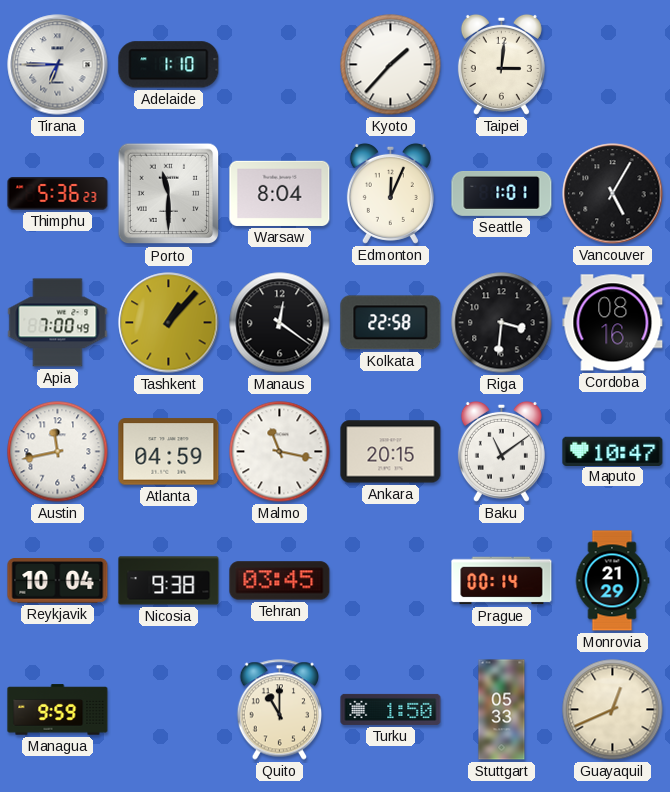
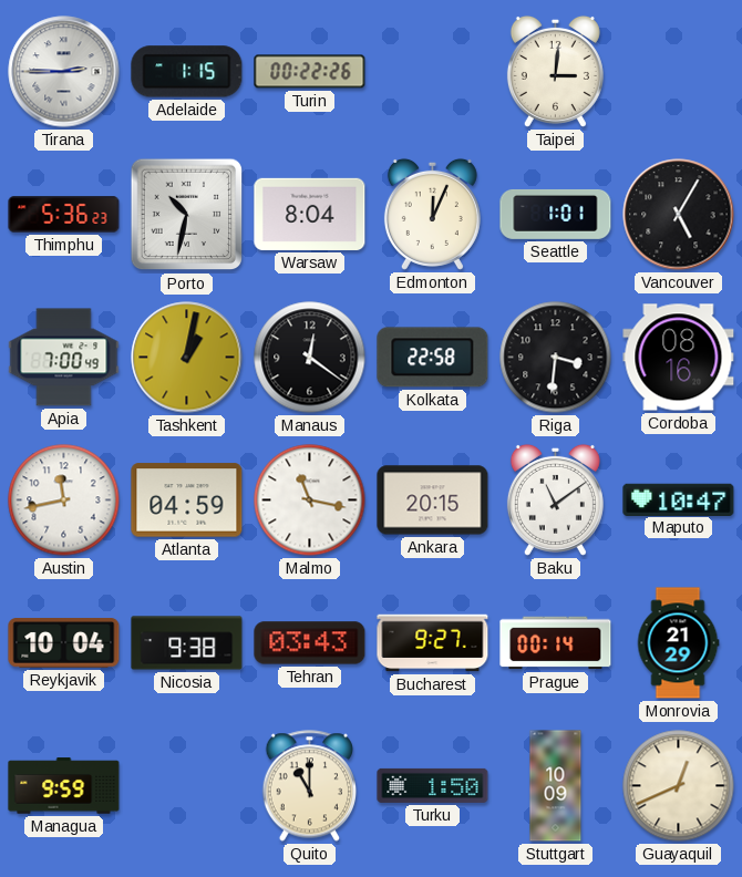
Tirana: 6:45 -> 2:45
Adelaide: 1:10 -> 1:15
Turin: none -> 00:22
Kyoto: 1:37 -> none
Porto: 11:30 -> 10:32
Tashkent: 1:07 -> 1:02
Tehran: 03:45 -> 03:43
Bucharest: none -> 9:27
Stuttgart: 05:33 -> 10:09
